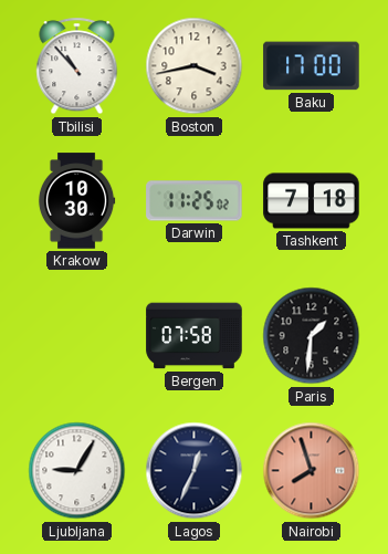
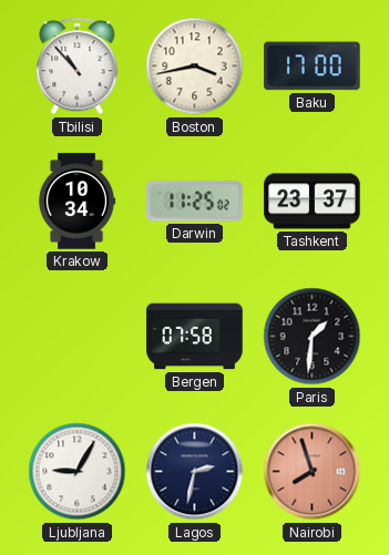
Krakow: 10:30 -> 10:34
Tashkent: 7:18 -> 23:37
Lagos: 12:34 -> 2:32
